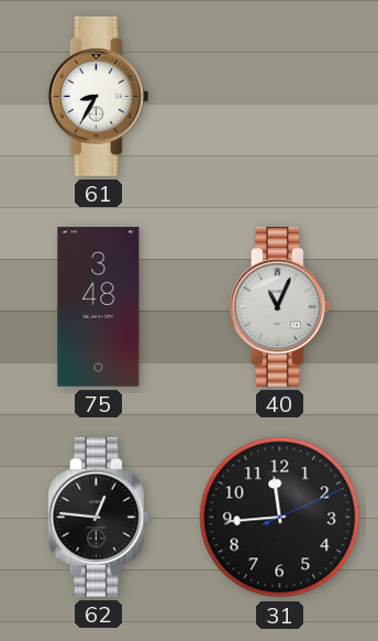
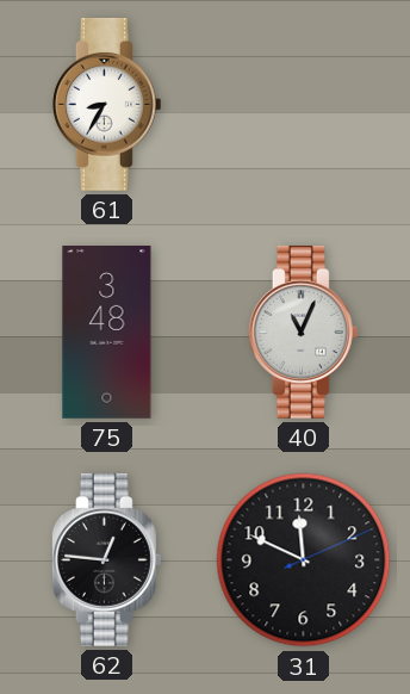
31: 11:44 -> 11:49
